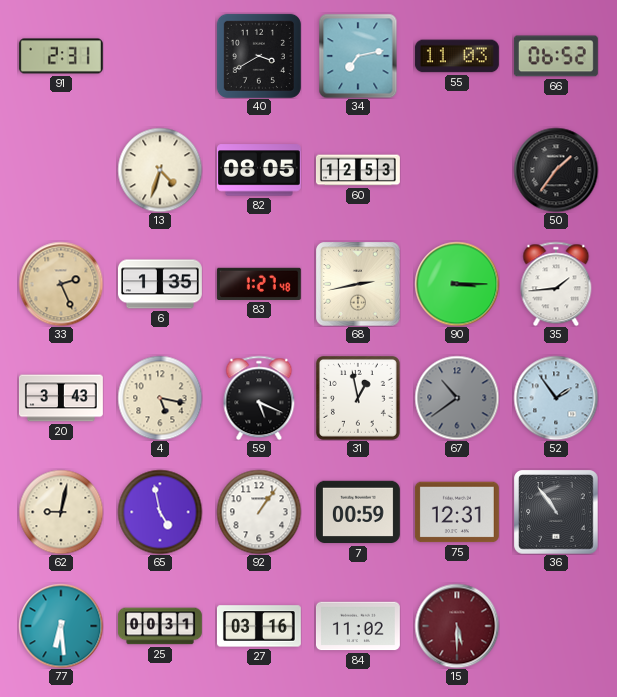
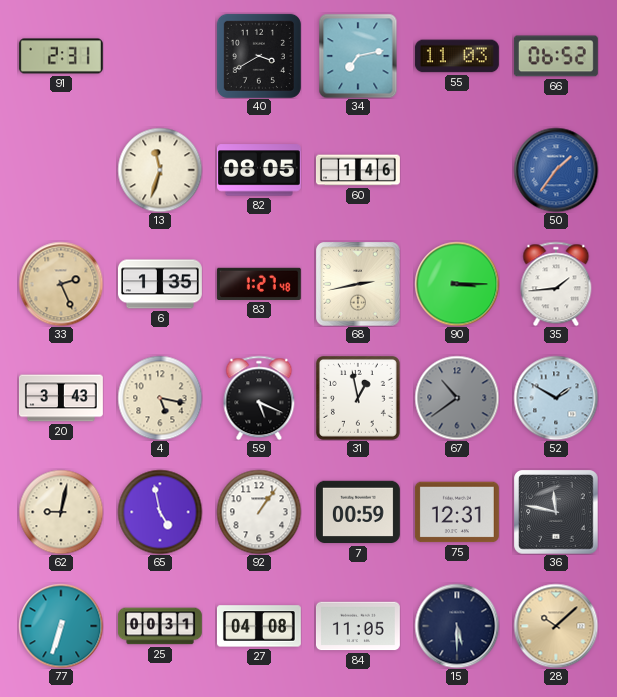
13: 4:33 -> 11:33
60: 12:53 -> 1:46
50 dial: black -> blue
52: 1:54 -> 1:50
36: 10:54 -> 11:47
77: 6:29 -> 6:33
27: 03:16 -> 04:08
84: 11:02 -> 11:05
15 dial: burgundy -> navy
28: none -> 10:08
